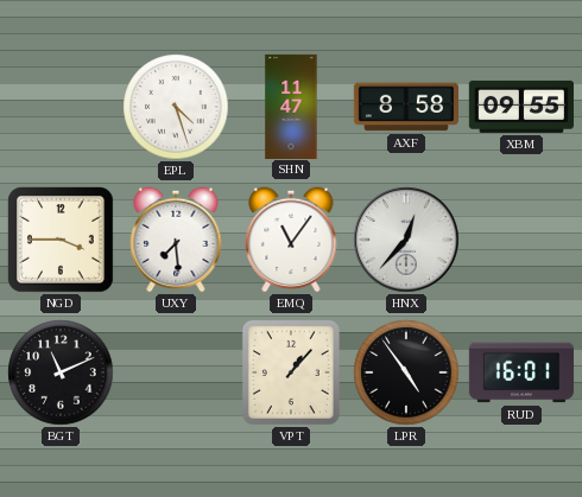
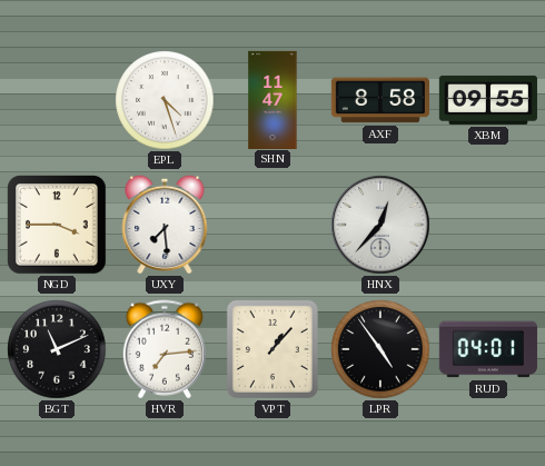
EMQ: 11:06 -> none
HVR: none -> 7:14
RUD: 16:01 -> 04:01
